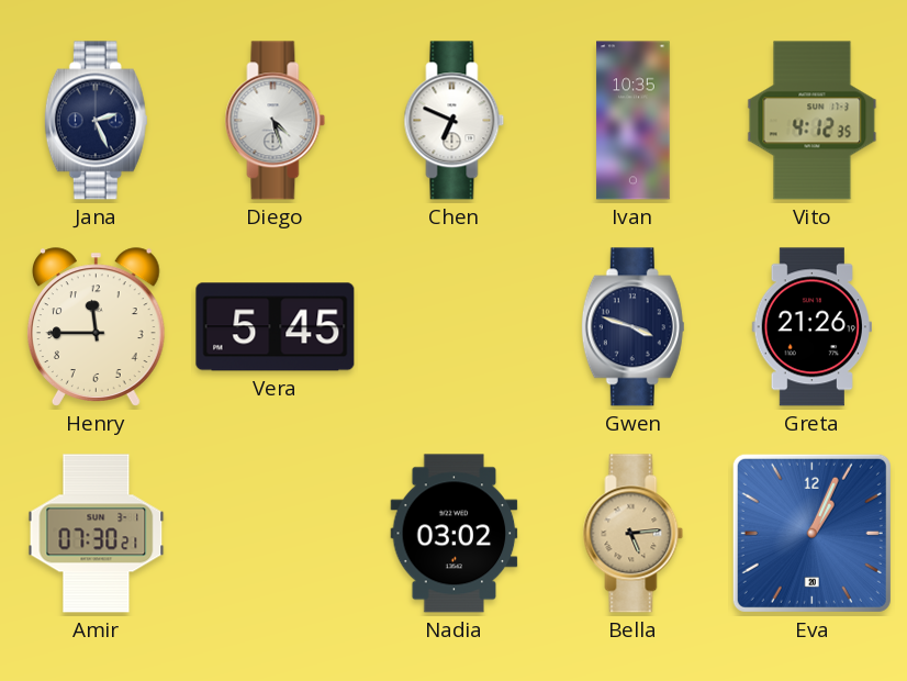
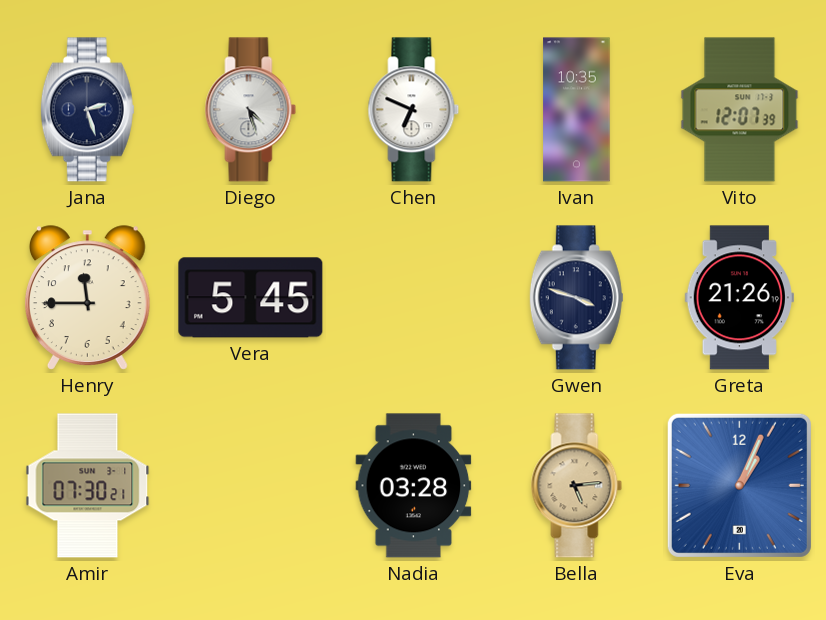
Jana: 2:26 -> 2:27
Vito: 4:12 -> 12:07
Nadia: 03:02 -> 03:28
